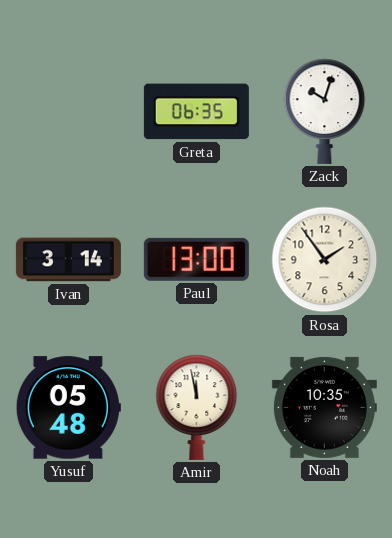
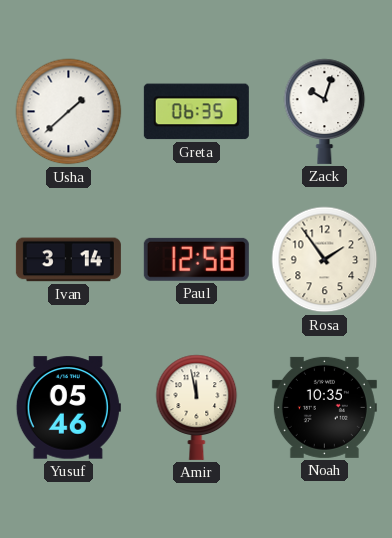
Usha: none -> 1:38
Paul: 13:00 -> 12:58
Yusuf: 05:48 -> 05:46
